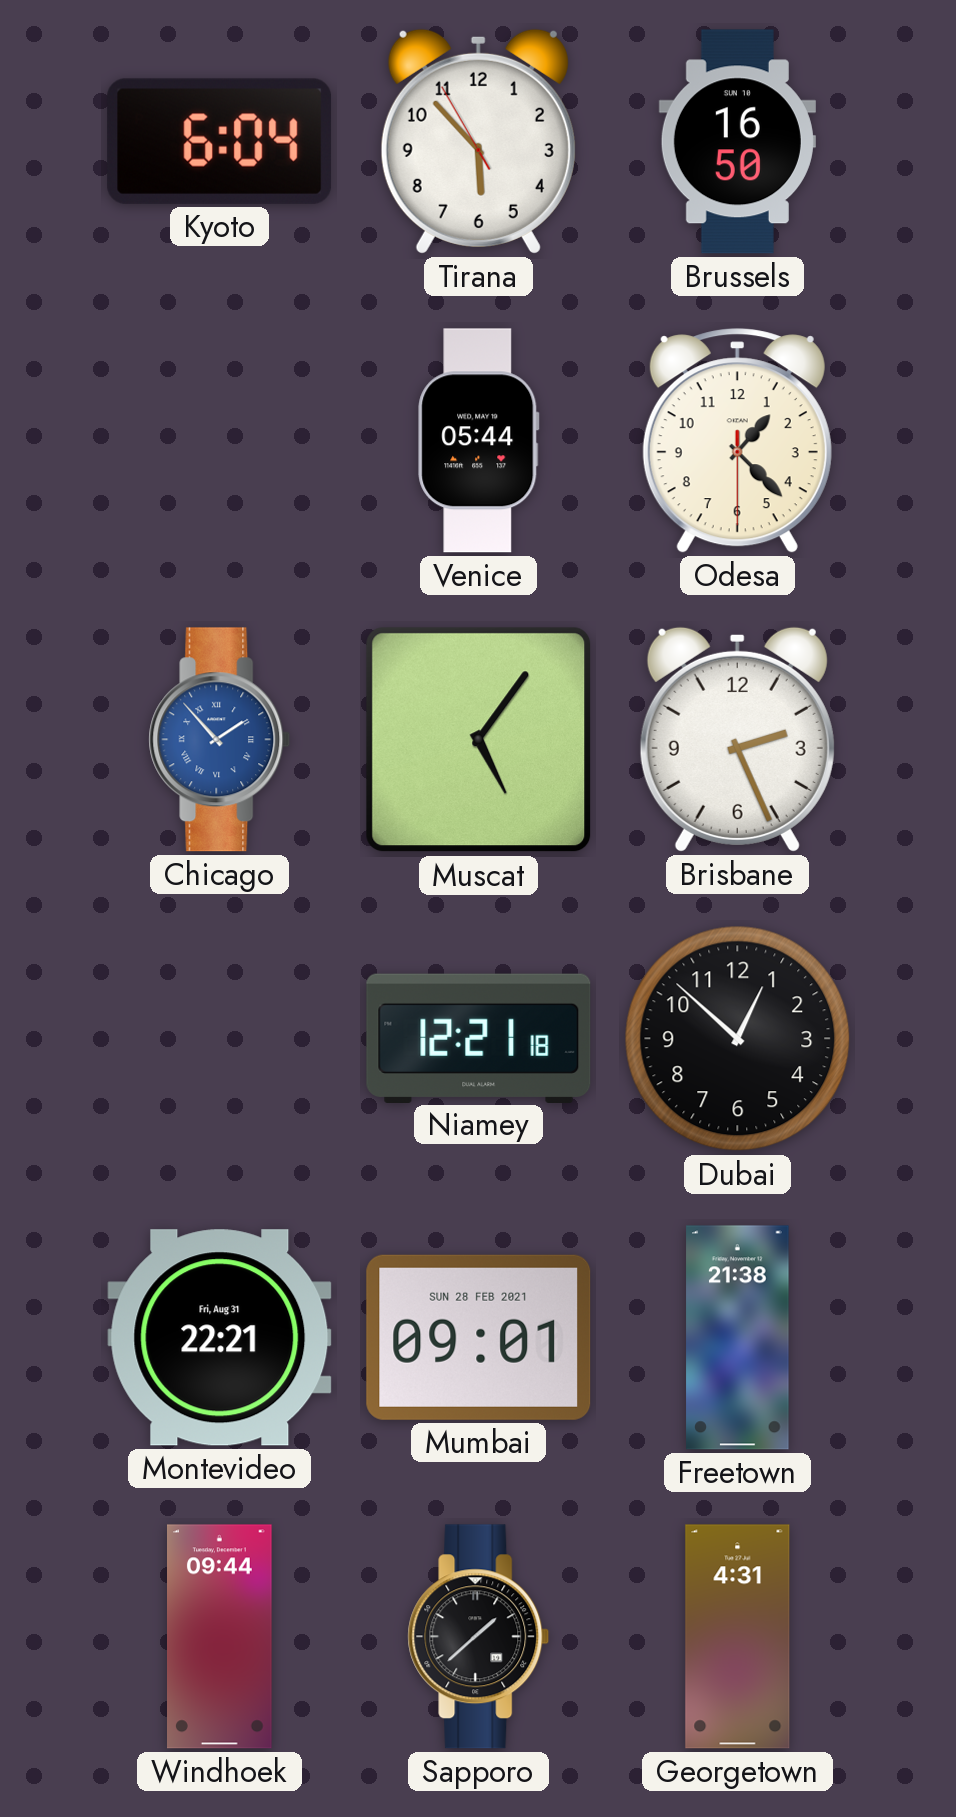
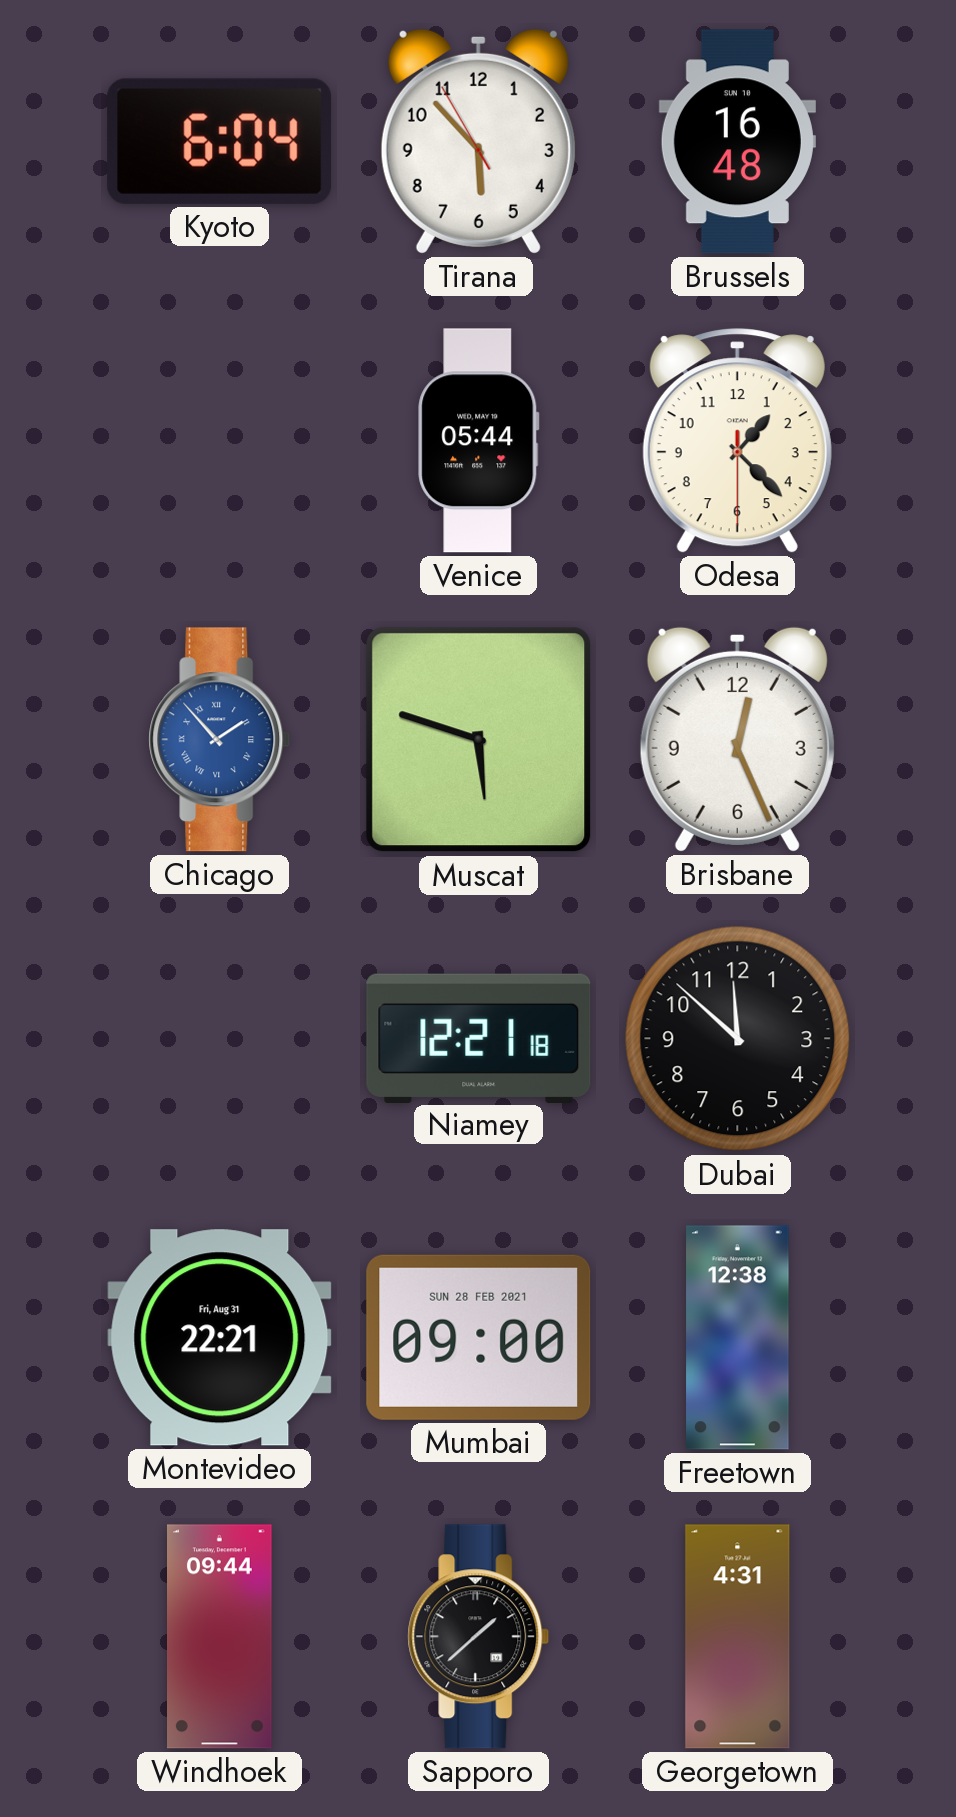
Brussels: 16:50 -> 16:48
Muscat: 5:06 -> 5:48
Brisbane: 2:26 -> 12:26
Dubai: 12:52 -> 11:52
Mumbai: 09:01 -> 09:00
Freetown: 21:38 -> 12:38
